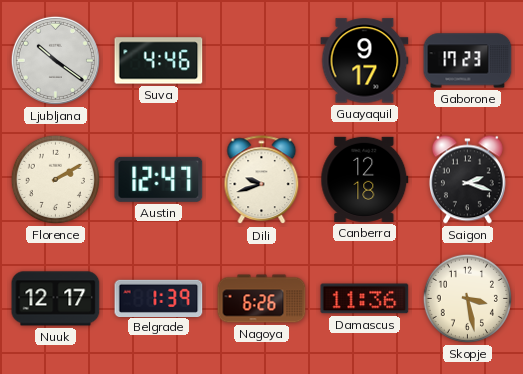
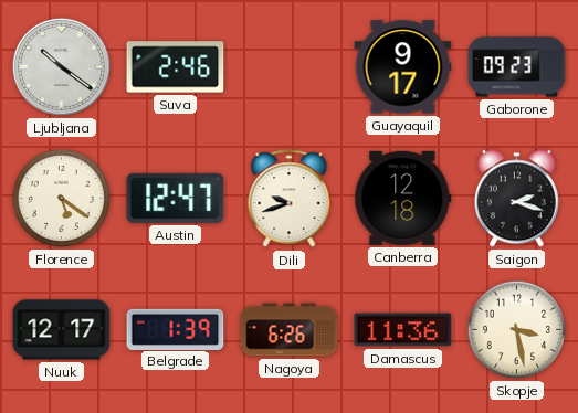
Suva: 4:46 -> 2:46
Gaborone: 17:23 -> 09:23
Florence: 2:10 -> 5:21
